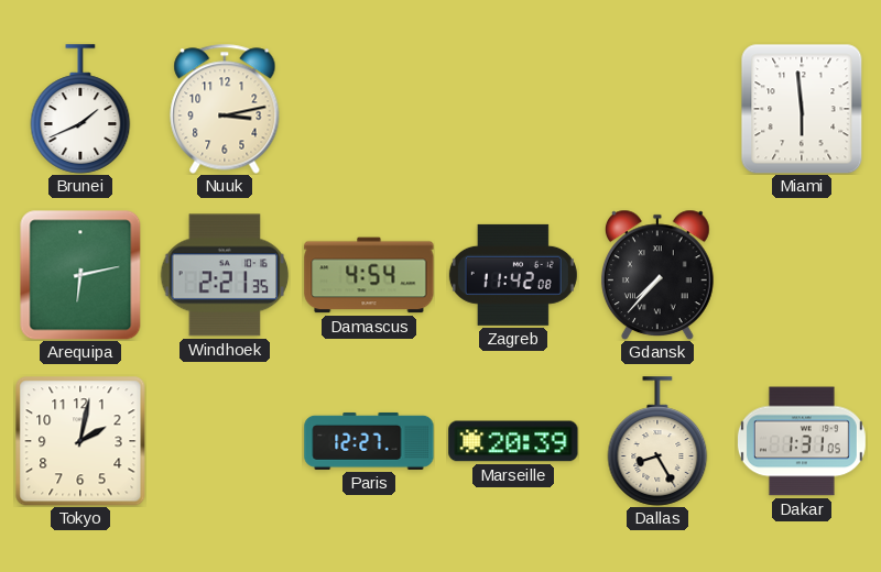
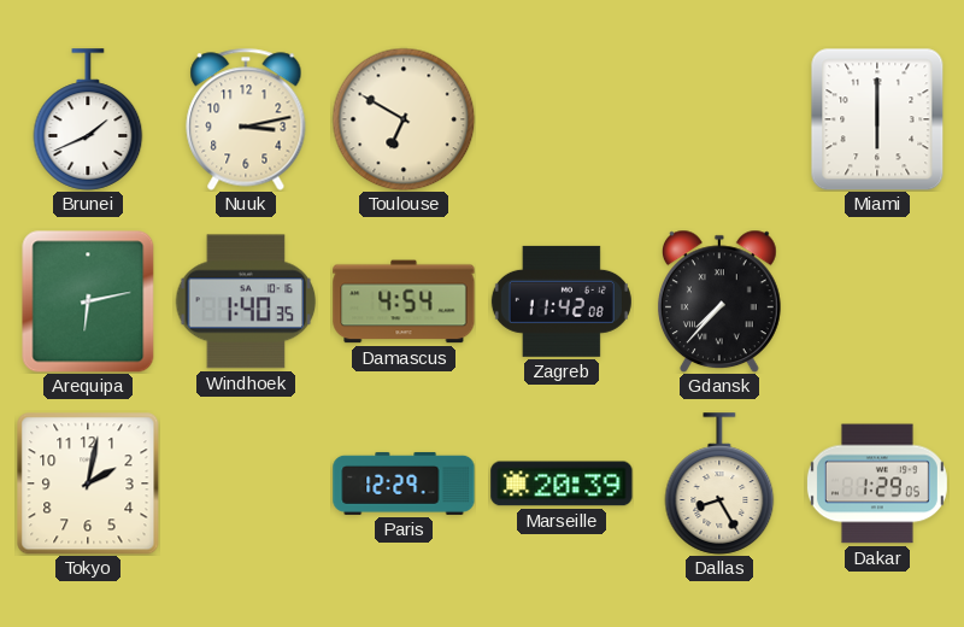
Toulouse: none -> 6:50
Miami: 5:59 -> 6:00
Windhoek: 2:21 -> 1:40
Paris: 12:27 -> 12:29
Dakar: 1:31 -> 1:29
